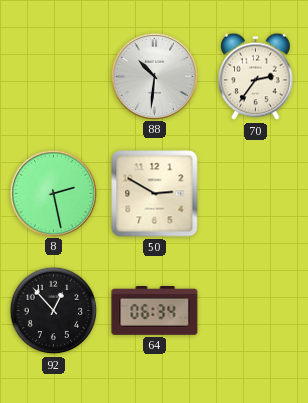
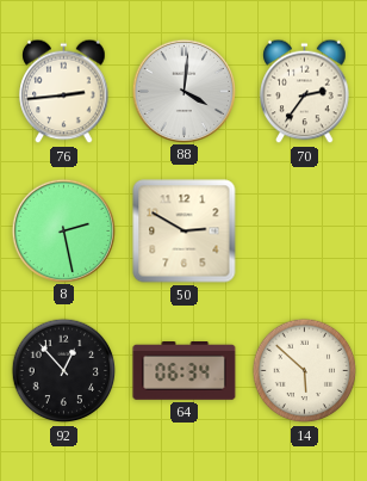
76: none -> 2:44
88: 10:31 -> 4:01
14: none -> 5:52
